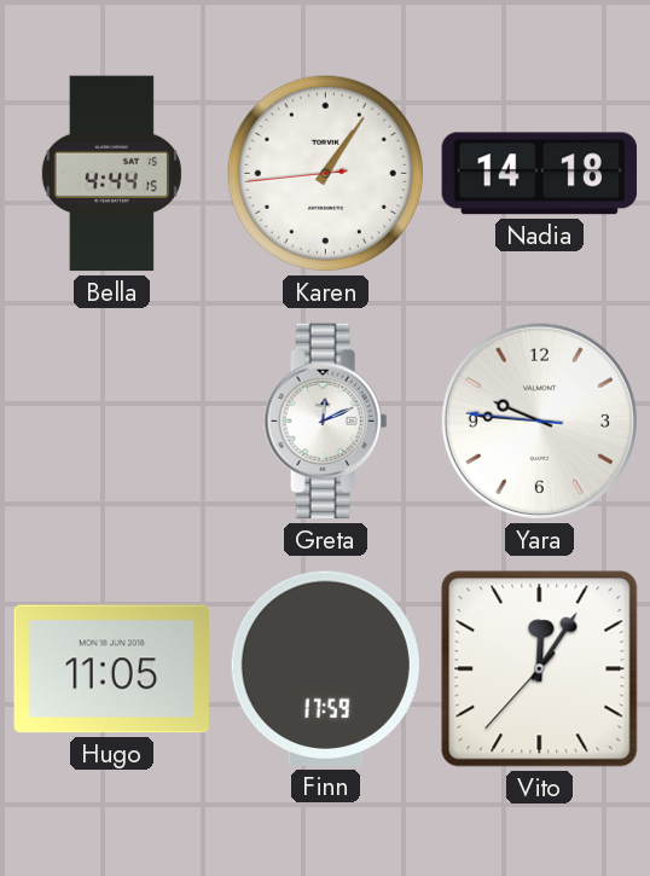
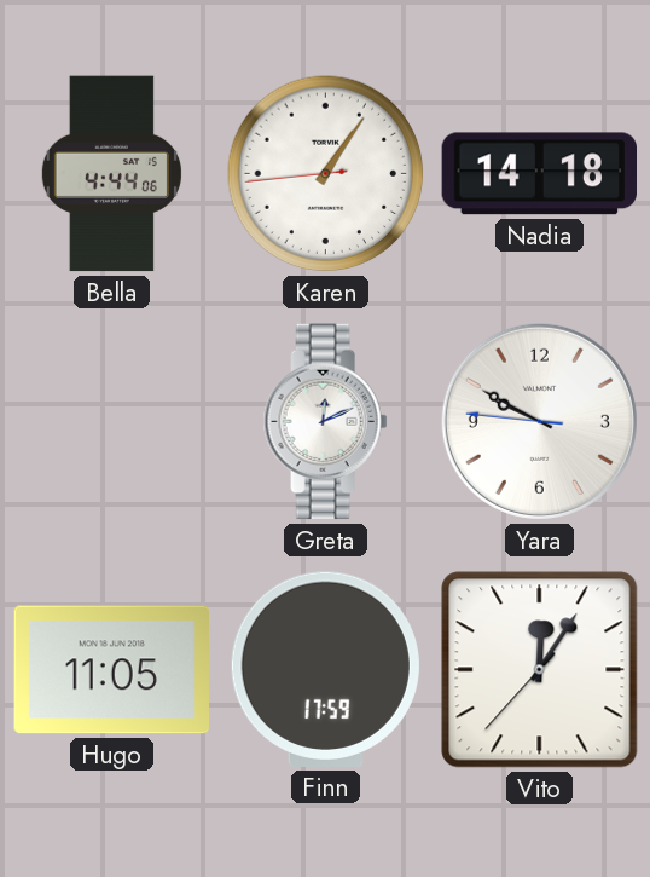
Bella: 4:44:15 -> 4:44:06
Yara: 9:45 -> 9:49
